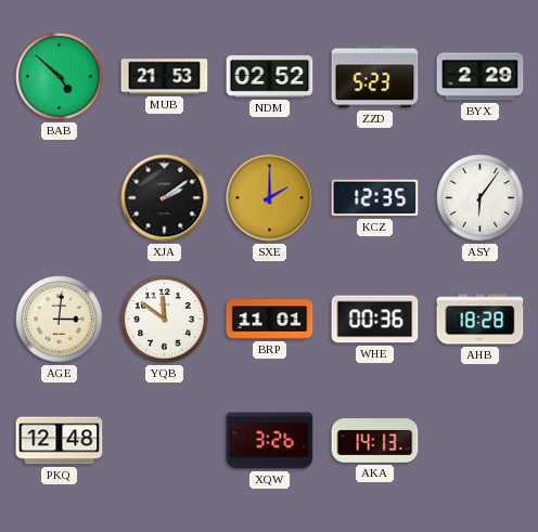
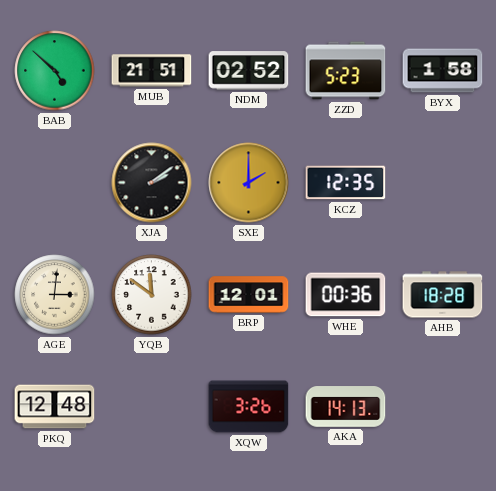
MUB: 21:53 -> 21:51
BYX: 2:29 -> 1:58
ASY: 6:06 -> none
BRP: 11:01 -> 12:01
